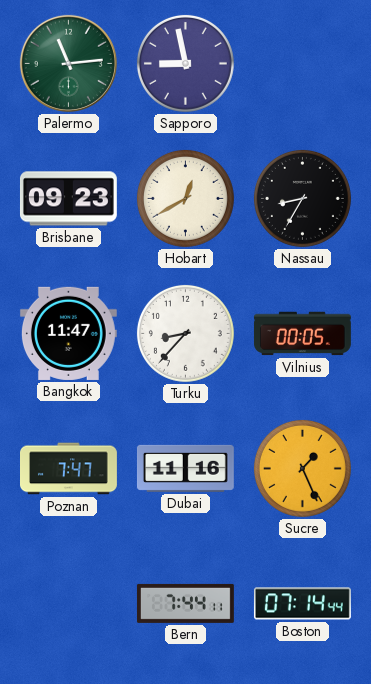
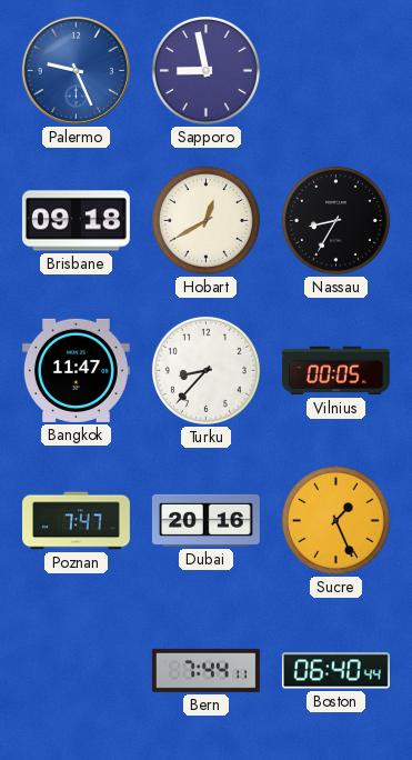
Palermo: 11:14 -> 9:26
Palermo dial: green -> blue
Brisbane: 09:23 -> 09:18
Dubai: 11:16 -> 20:16
Boston: 07:14 -> 06:40
